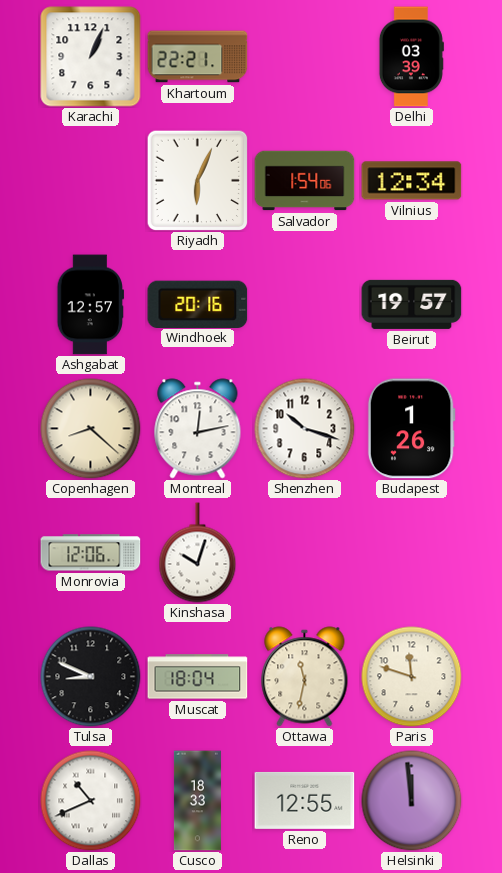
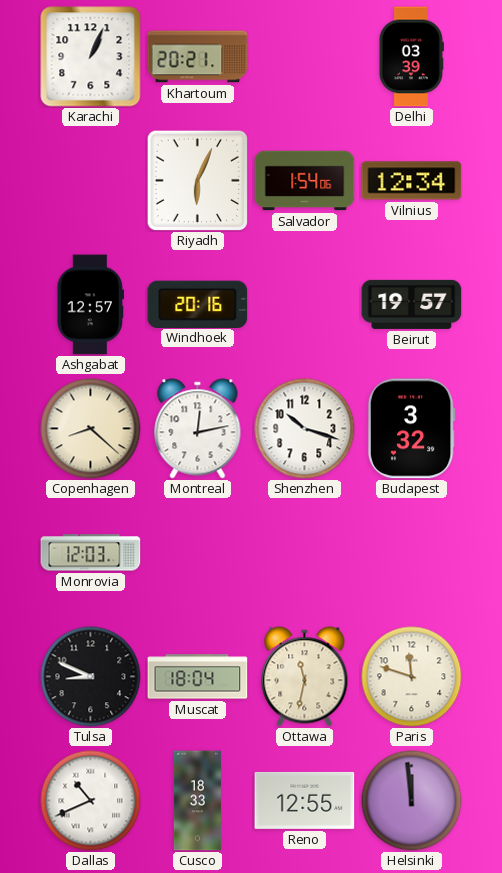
Khartoum: 22:21 -> 20:21
Budapest: 1:26 -> 3:32
Monrovia: 12:06 -> 12:03
Kinshasa: 10:03 -> none
